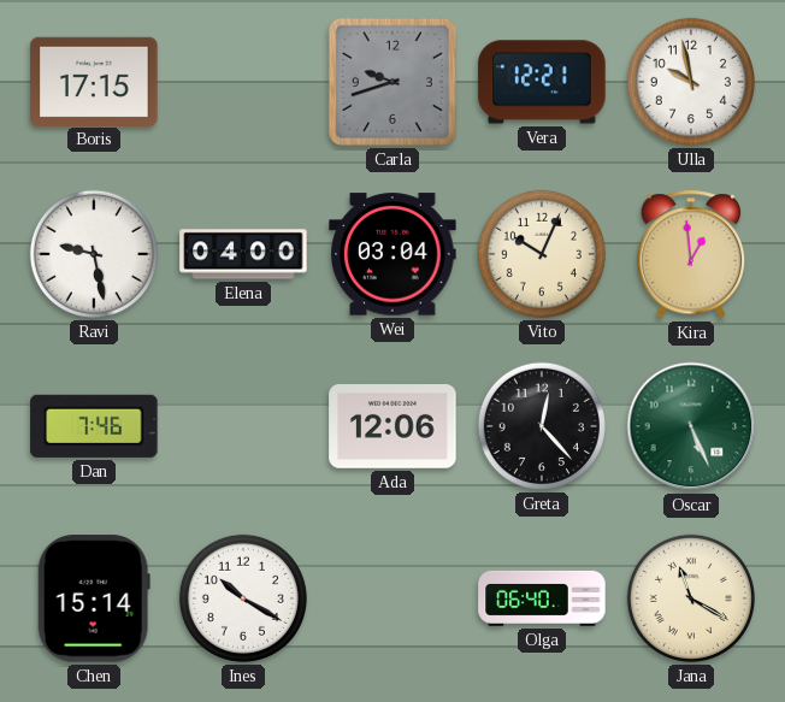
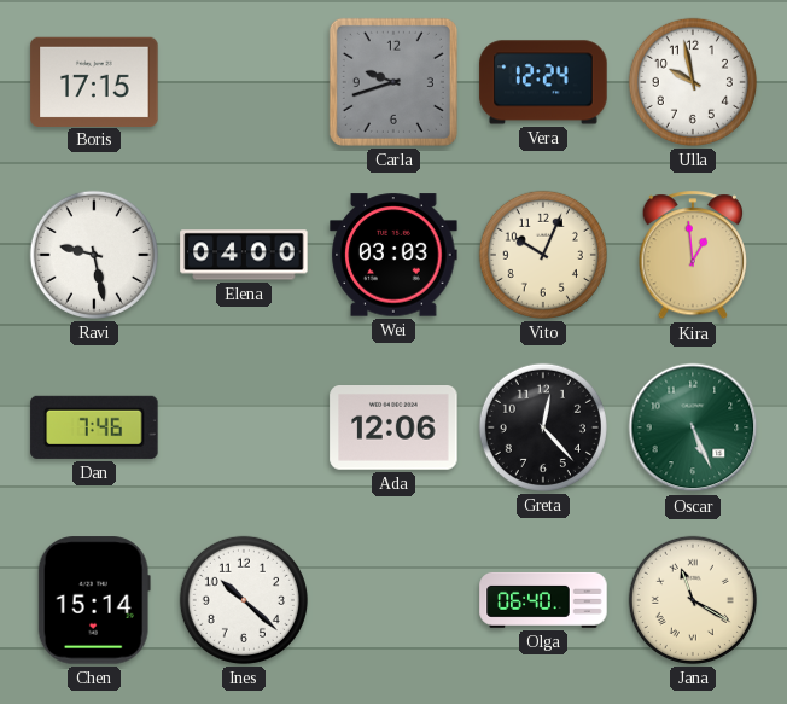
Vera: 12:21 -> 12:24
Wei: 03:04 -> 03:03
Ines: 10:20 -> 10:22
